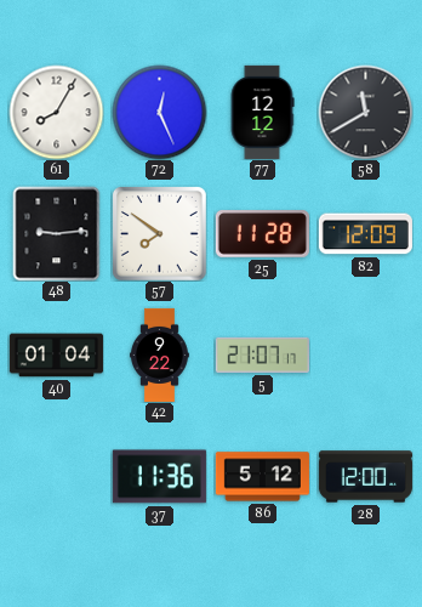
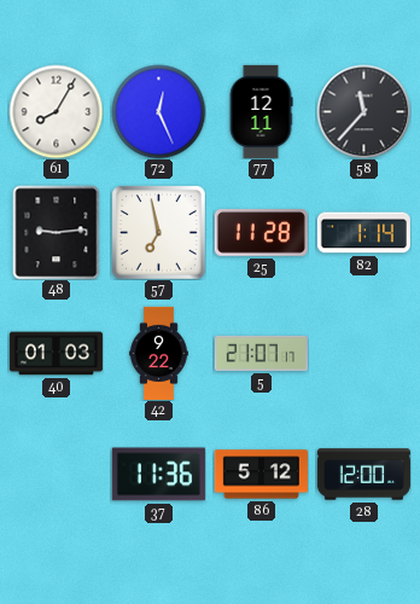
77: 12:12 -> 12:11
58: 11:40 -> 11:37
57: 7:51 -> 6:58
82: 12:09 -> 1:14
40: 01:04 -> 01:03
